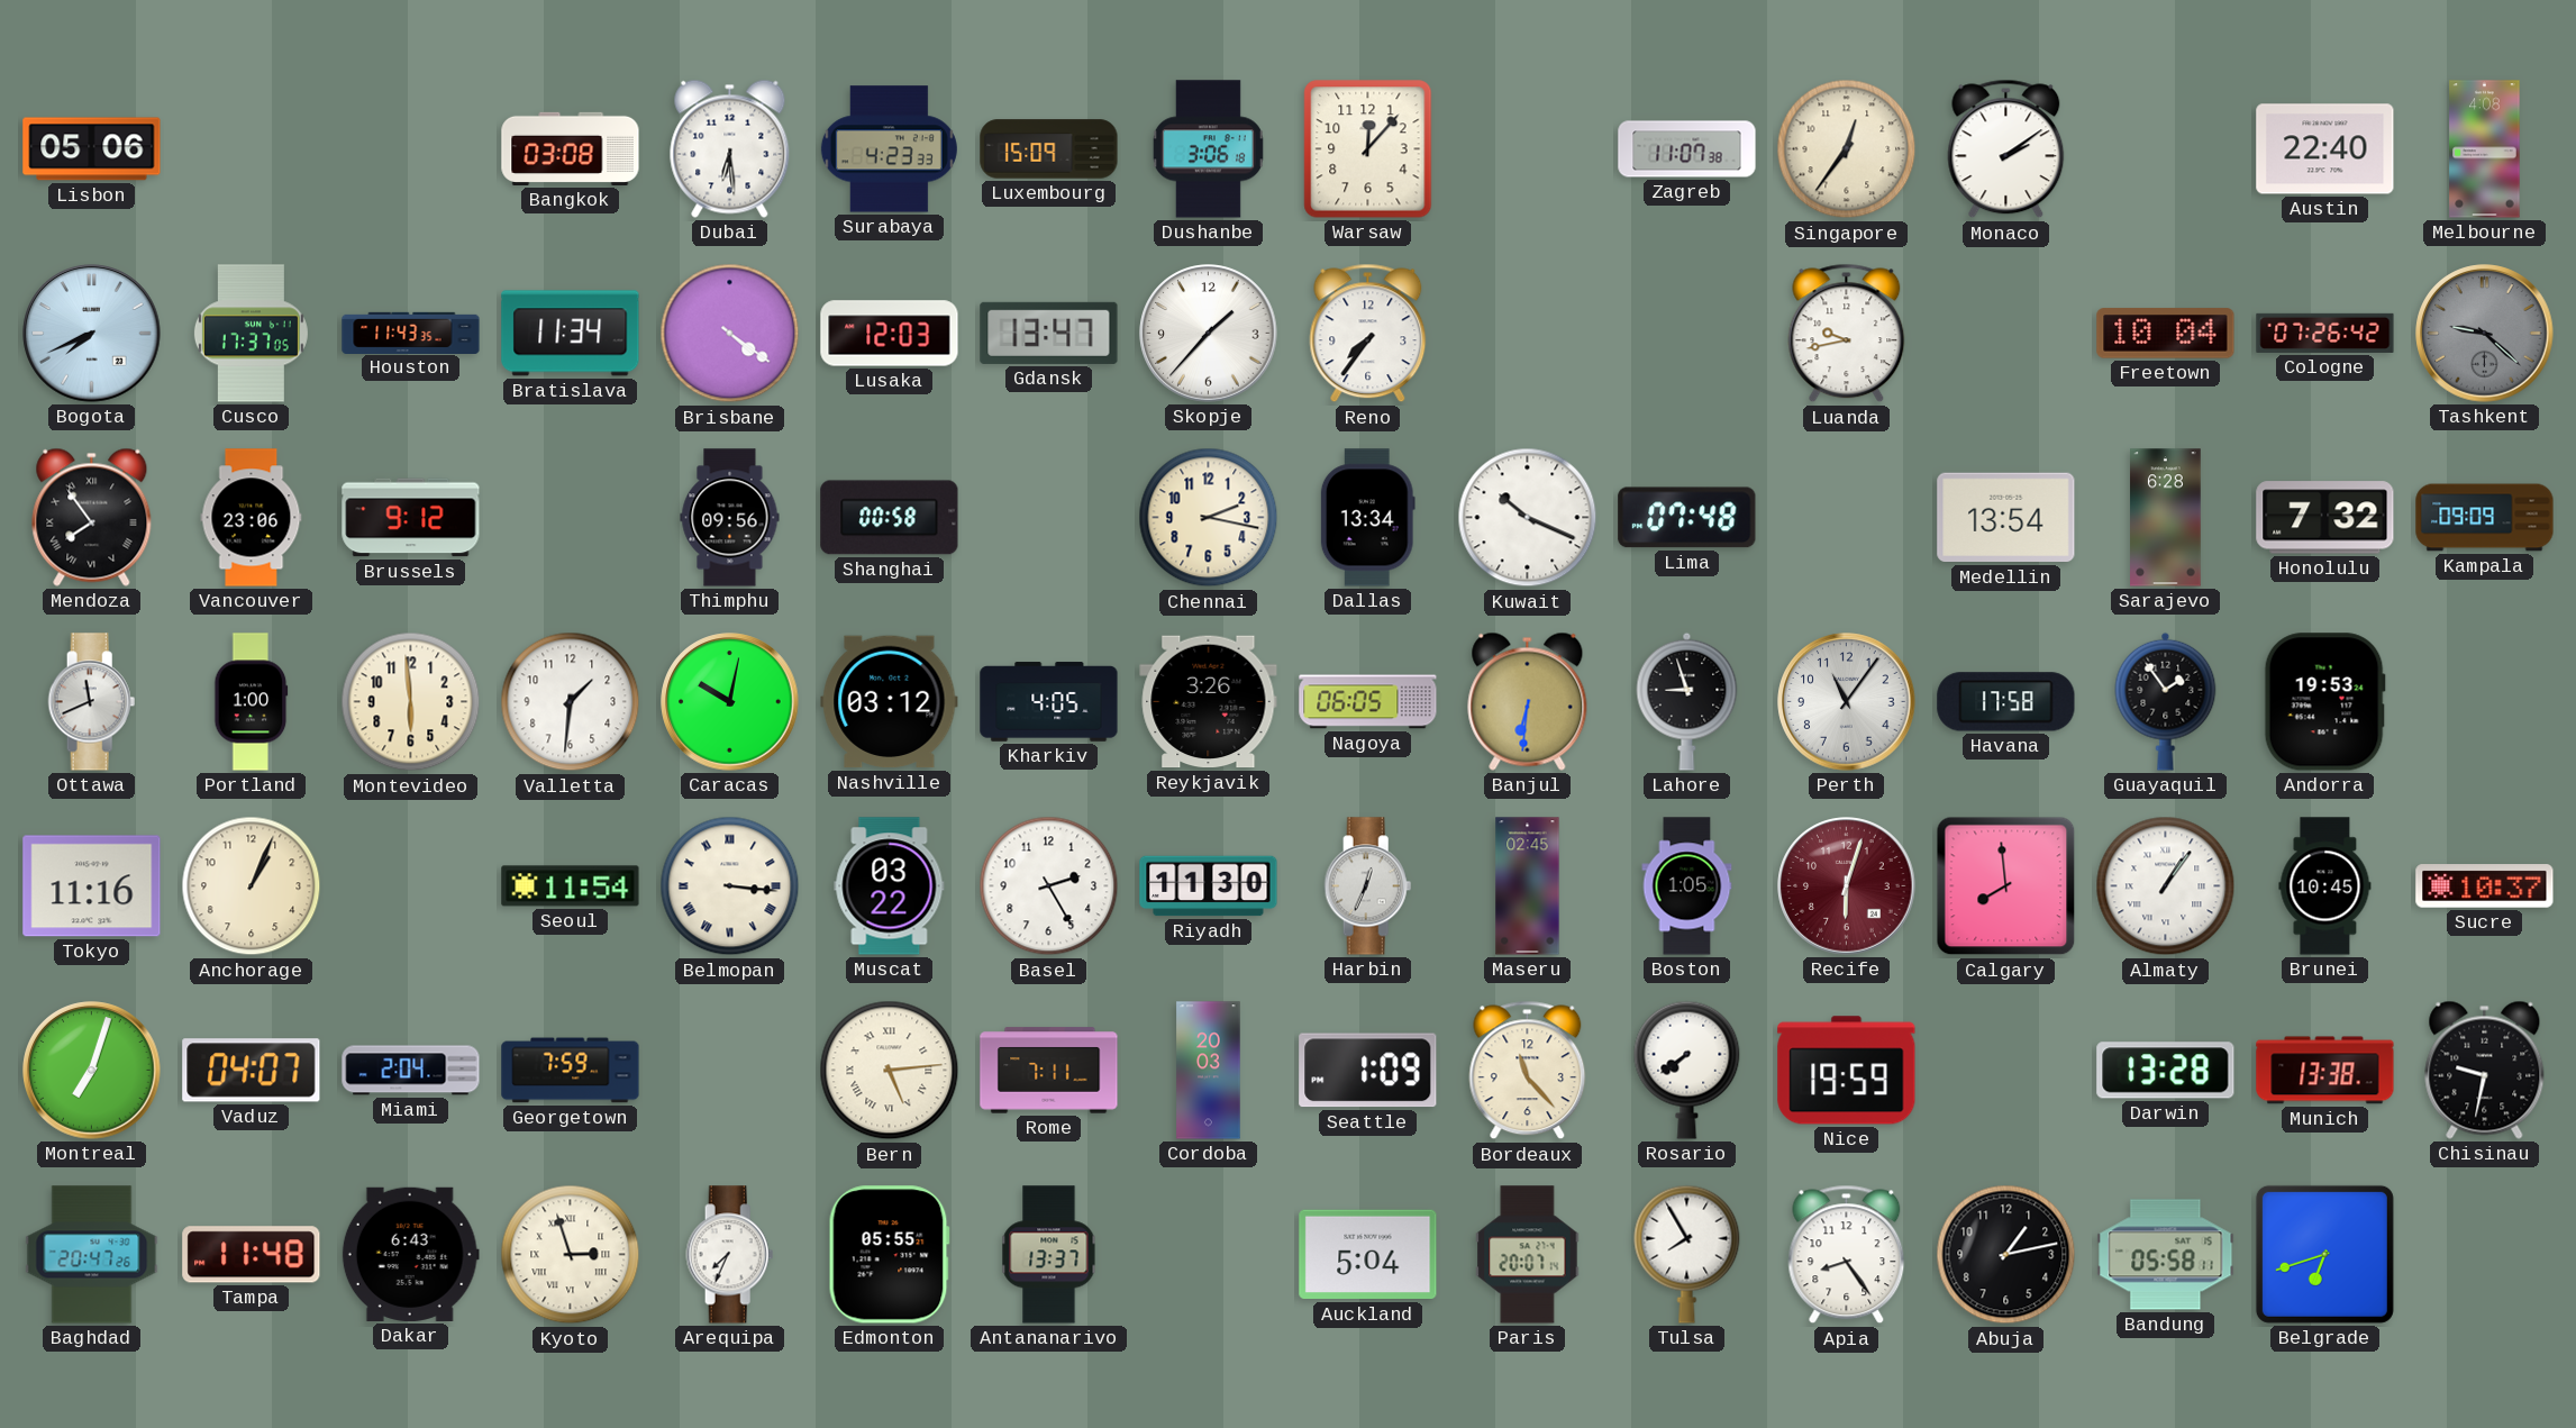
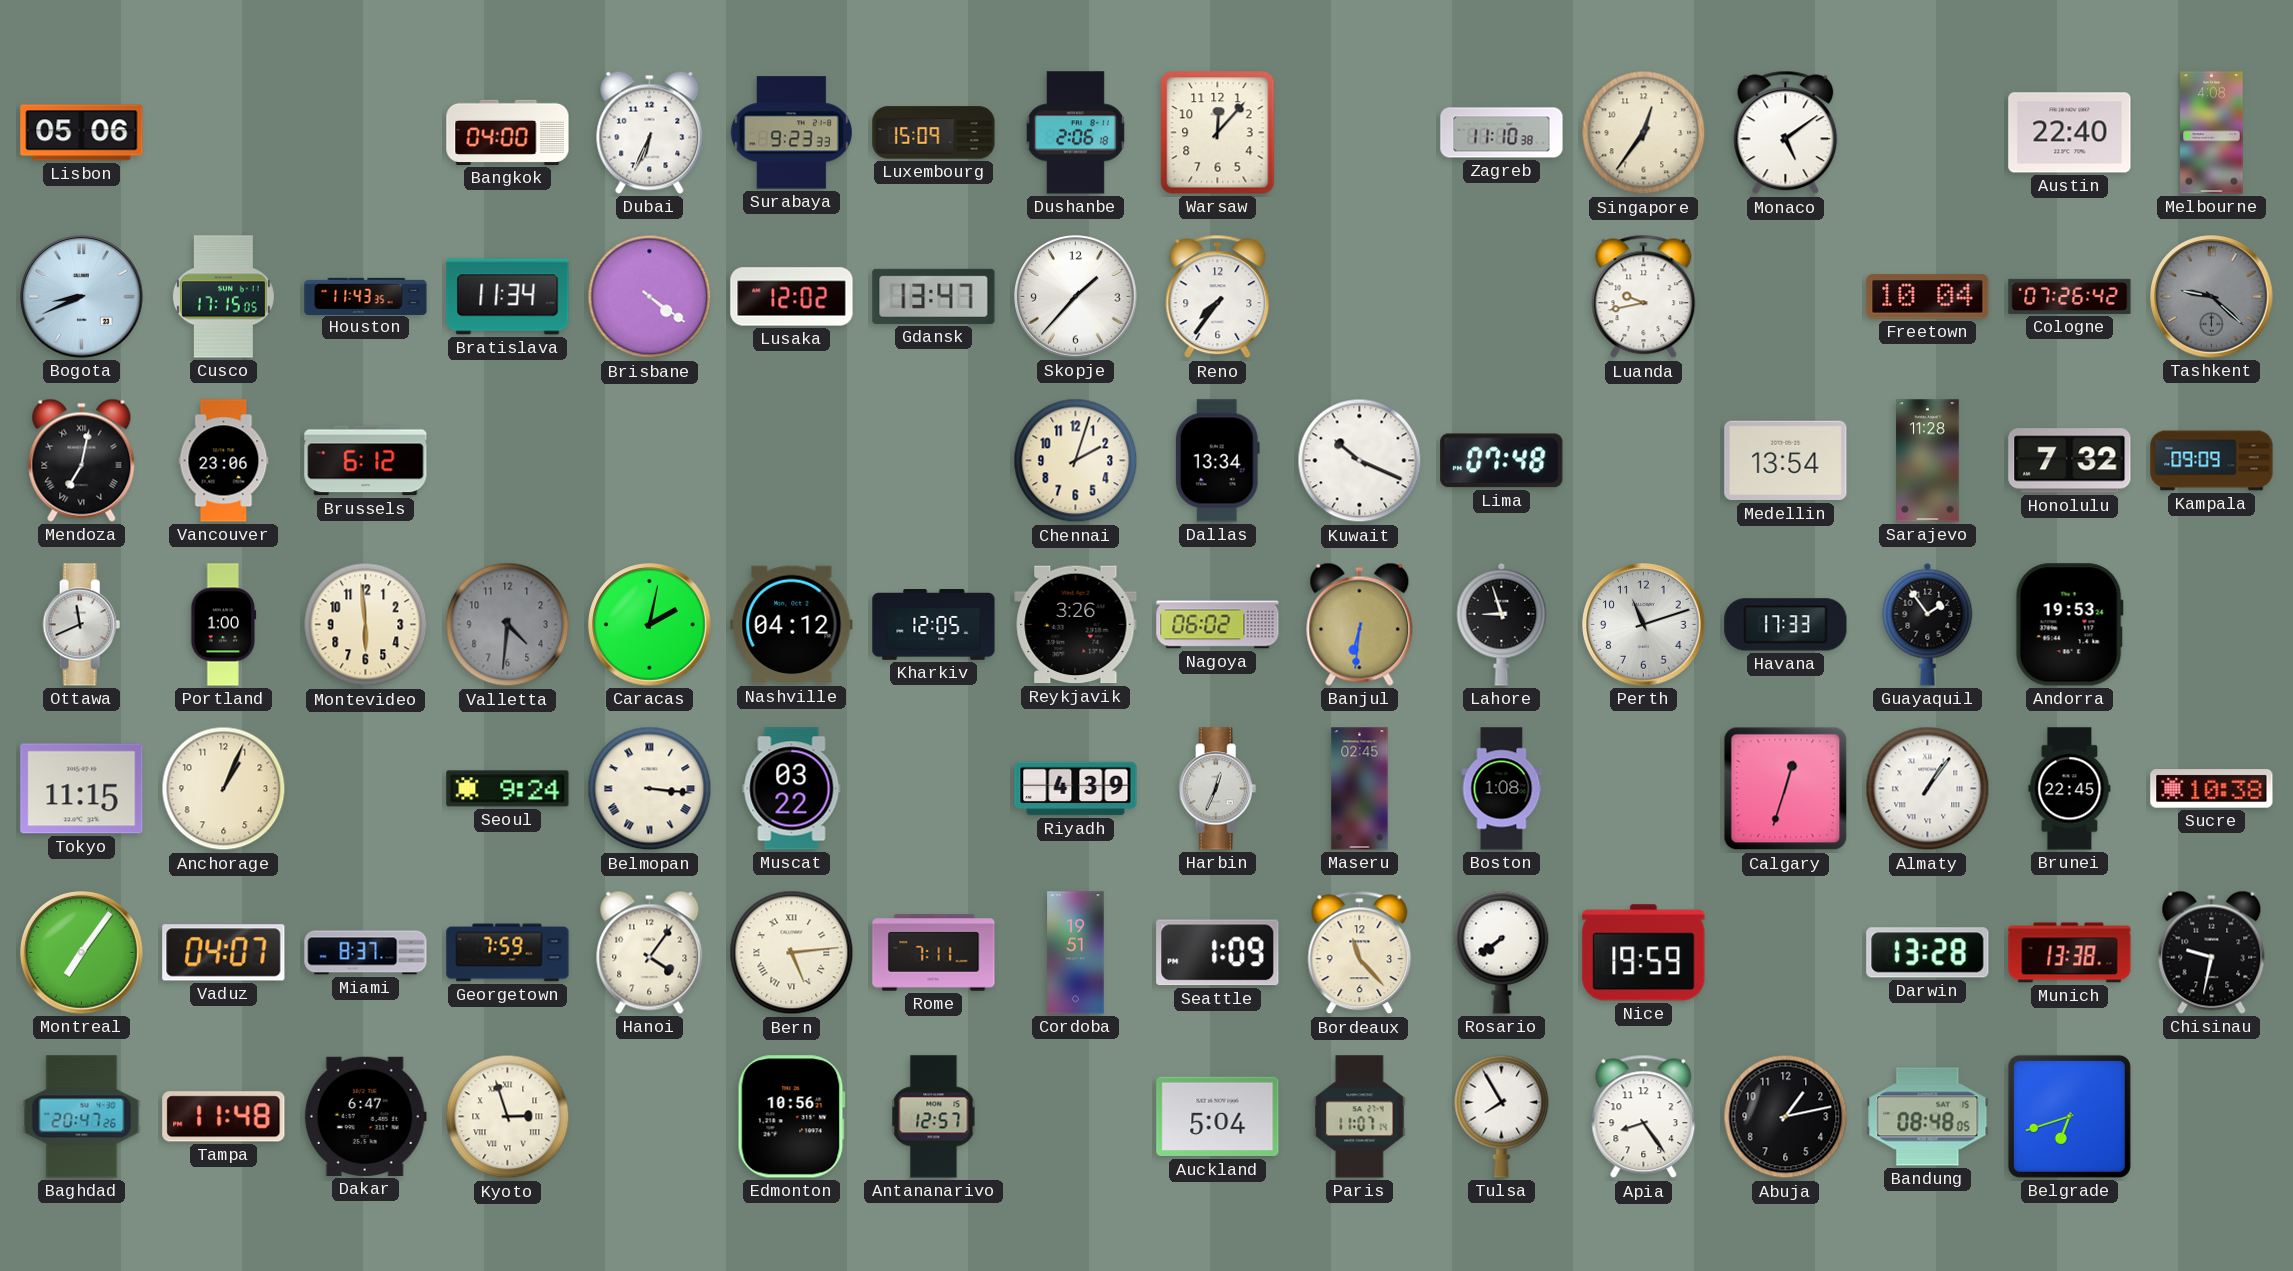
Bangkok: 03:08 -> 04:00
Dubai: 6:29 -> 6:34
Surabaya: 4:23 -> 9:23
Dushanbe: 3:06 -> 2:06
Zagreb: 11:07 -> 11:10
Monaco: 2:09 -> 5:09
Bogota: 7:41 -> 8:41
Cusco: 17:37 -> 17:15
Lusaka: 12:03 -> 12:02
Mendoza: 7:54 -> 7:02
Brussels: 9:12 -> 6:12
Thimphu: 09:56 -> none
Shanghai: 00:58 -> none
Chennai: 2:17 -> 2:03
Sarajevo: 6:28 -> 11:28
Valletta: 1:31 -> 4:31
Valletta dial: white -> grey
Caracas: 10:02 -> 2:02
Nashville: 03:12 -> 04:12
Kharkiv: 4:05 -> 12:05
Nagoya: 06:05 -> 06:02
Perth: 11:06 -> 11:12
Havana: 17:58 -> 17:33
Tokyo: 11:16 -> 11:15
Seoul: 11:54 -> 9:24
Basel: 2:25 -> none
Riyadh: 11:30 -> 4:39
Boston: 1:05 -> 1:08
Recife: 6:03 -> none
Calgary: 7:59 -> 12:33
Brunei: 10:45 -> 22:45
Sucre: 10:37 -> 10:38
Montreal: 7:03 -> 7:06
Miami: 2:04 -> 8:37
Hanoi: none -> 4:06
Cordoba: 20:03 -> 19:51
Dakar: 6:43 -> 6:47
Arequipa: 7:34 -> none
Edmonton: 05:55 -> 10:56
Antananarivo: 13:37 -> 12:57
Paris: 20:07 -> 11:07
Bandung: 05:58 -> 08:48
